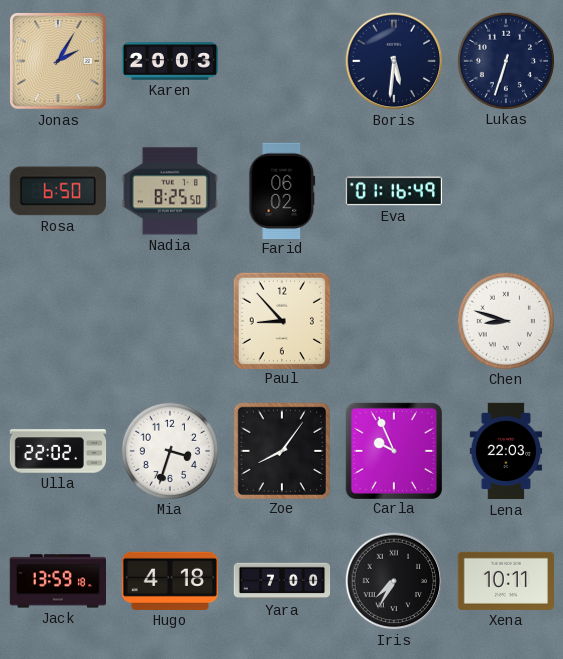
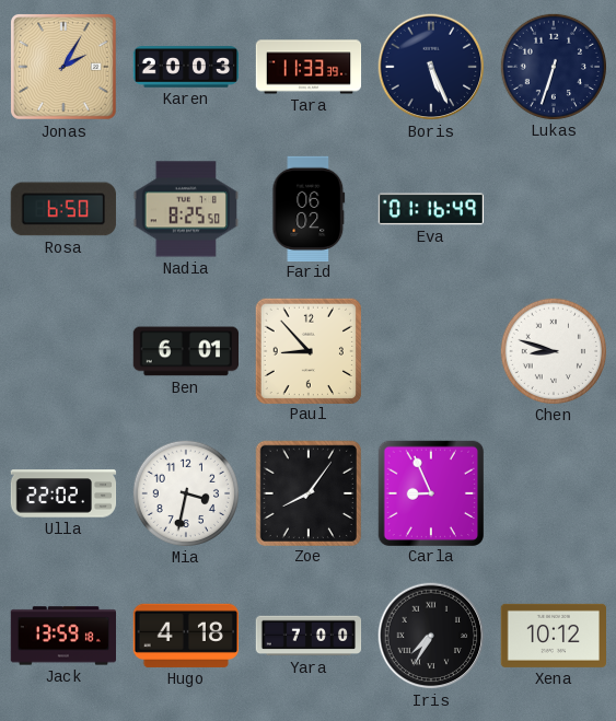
Tara: none -> 11:33
Boris: 5:31 -> 5:26
Ben: none -> 6:01
Mia: 3:33 -> 3:32
Carla: 9:56 -> 8:56
Lena: 22:03 -> none
Xena: 10:11 -> 10:12
